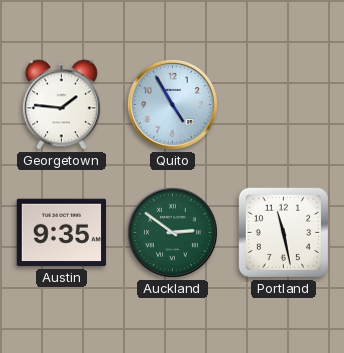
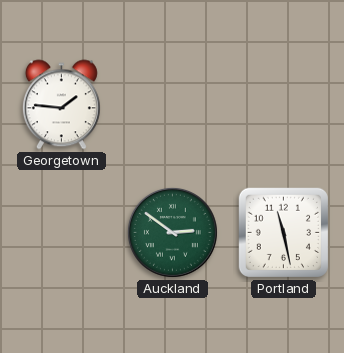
Quito: 4:55 -> none
Austin: 9:35 -> none
